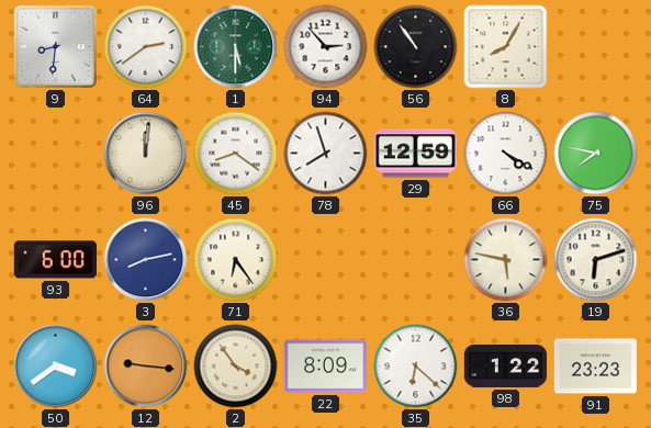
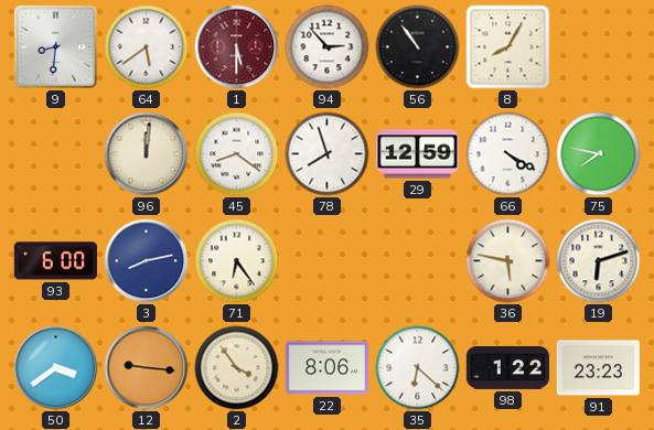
64: 2:39 -> 5:39
1 dial: green -> burgundy
22: 8:09 -> 8:06
